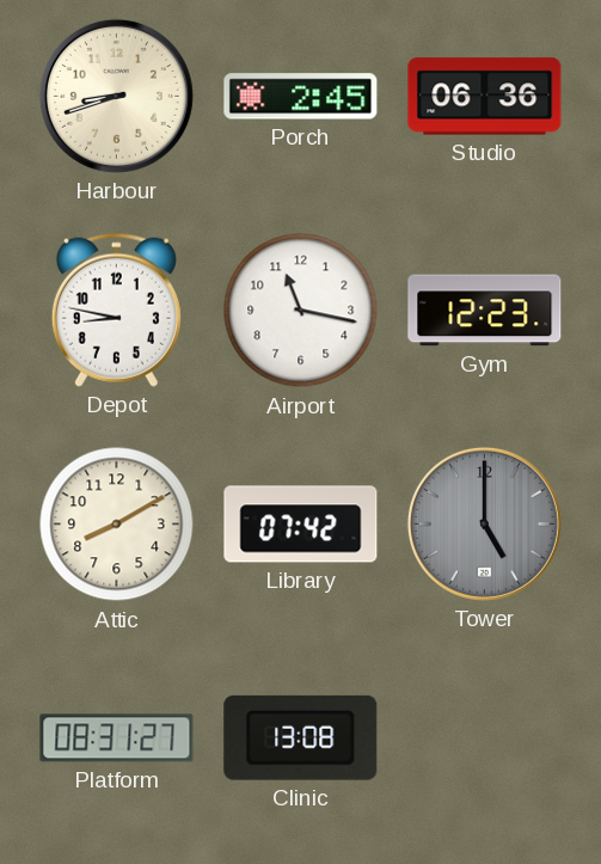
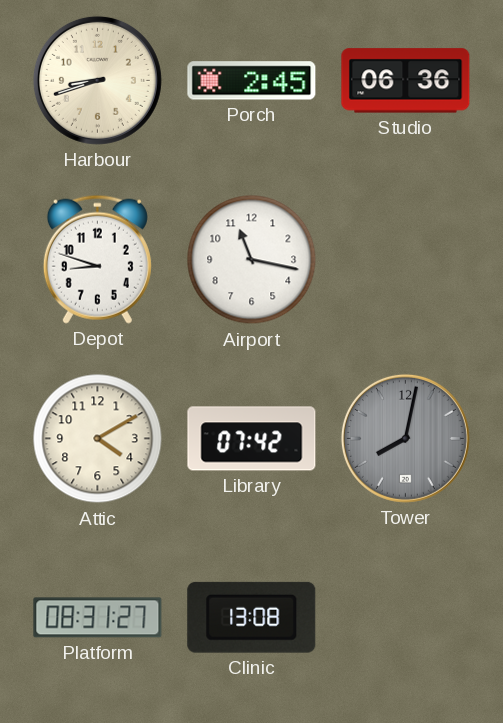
Depot: 8:47 -> 8:48
Gym: 12:23 -> none
Attic: 8:10 -> 4:10
Tower: 5:00 -> 8:02
